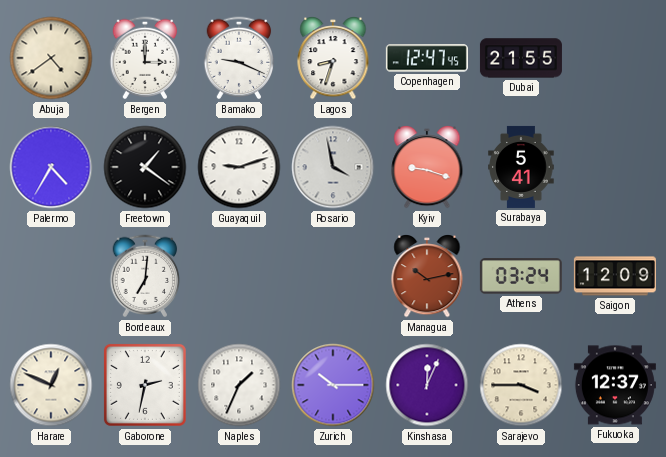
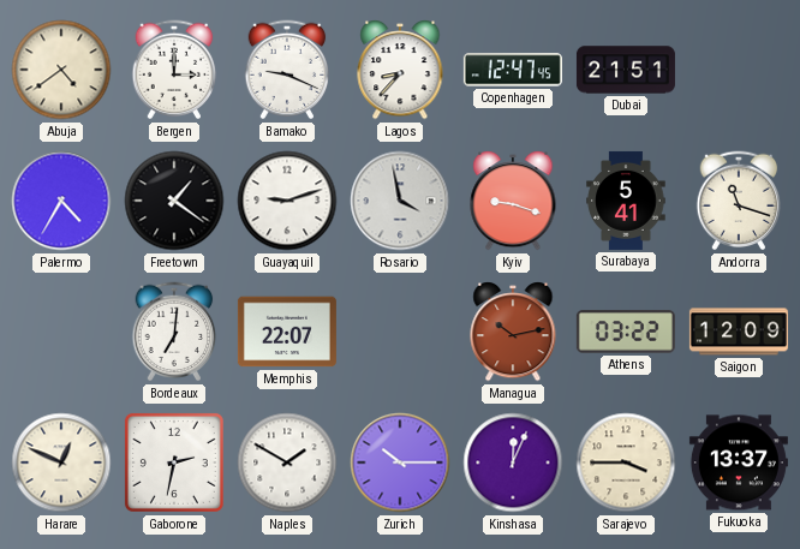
Lagos: 8:33 -> 8:37
Dubai: 21:55 -> 21:51
Andorra: none -> 11:18
Memphis: none -> 22:07
Athens: 03:24 -> 03:22
Naples: 1:34 -> 1:50
Fukuoka: 12:37 -> 13:37
